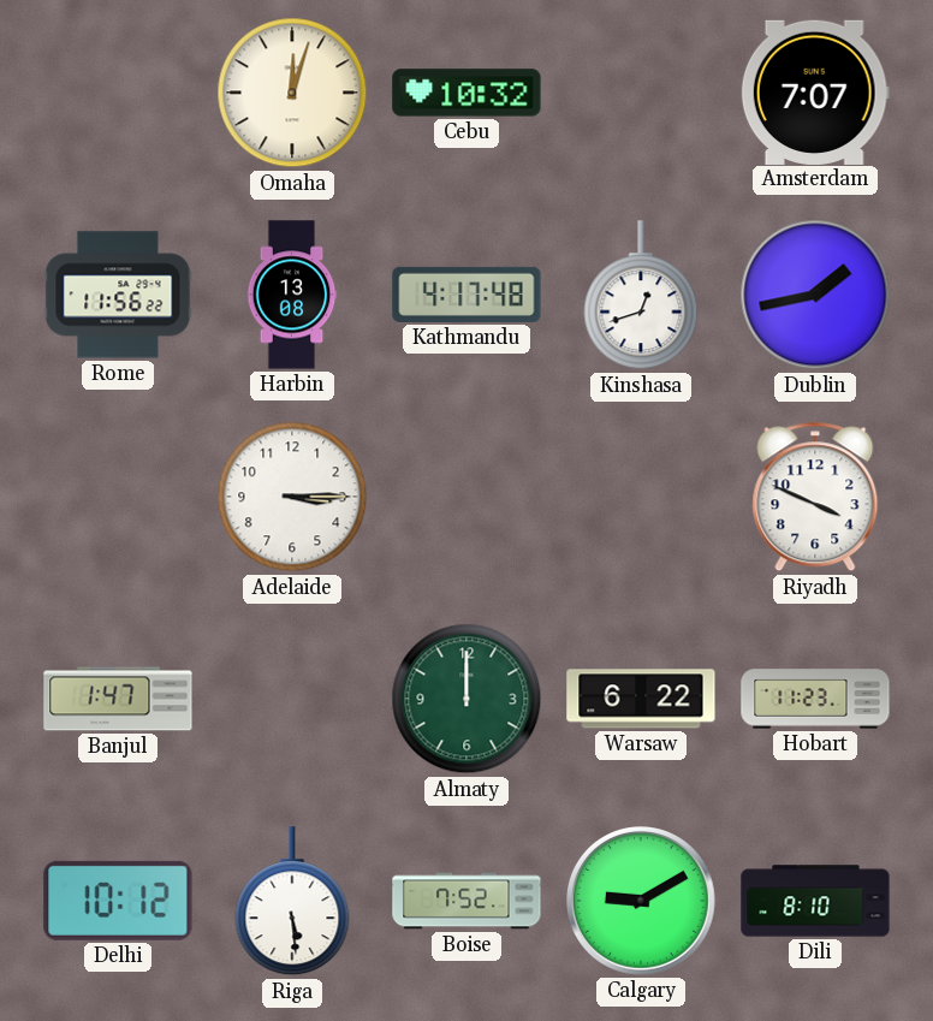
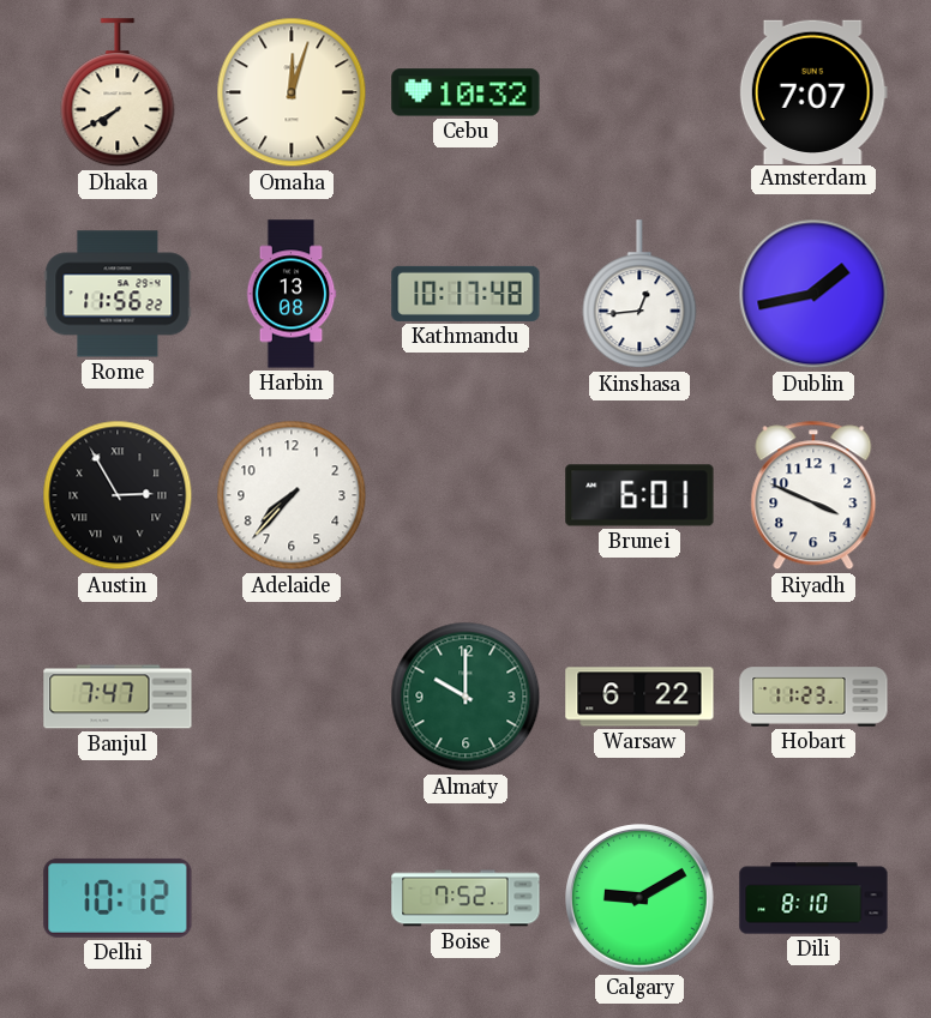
Dhaka: none -> 7:40
Kathmandu: 4:17 -> 10:17
Kinshasa: 12:42 -> 12:44
Austin: none -> 2:55
Adelaide: 3:15 -> 7:37
Brunei: none -> 6:01
Banjul: 1:47 -> 7:47
Almaty: 12:00 -> 10:00
Riga: 5:29 -> none
